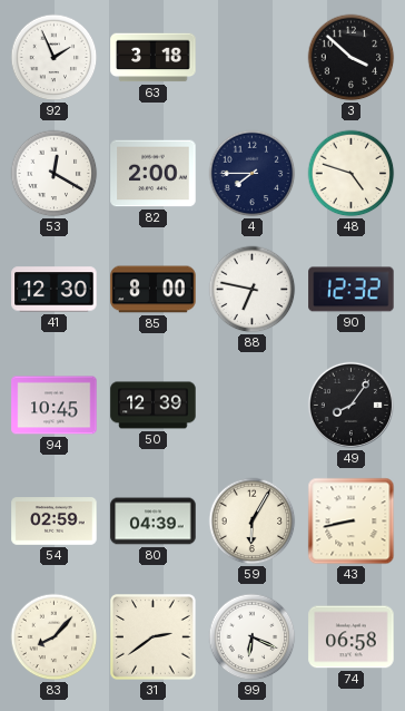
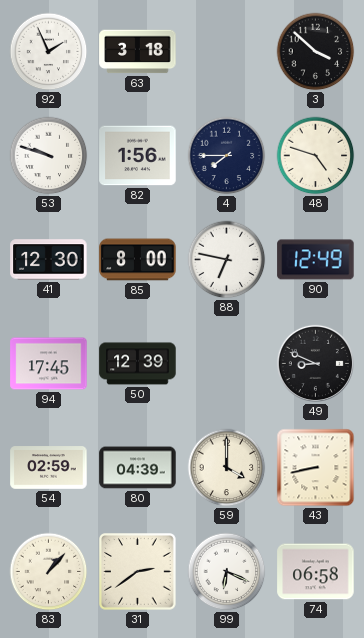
53: 12:20 -> 9:48
82: 2:00 -> 1:56
90: 12:32 -> 12:49
94: 10:45 -> 17:45
49: 8:06 -> 8:49
59: 6:05 -> 4:00
83: 8:07 -> 1:07
